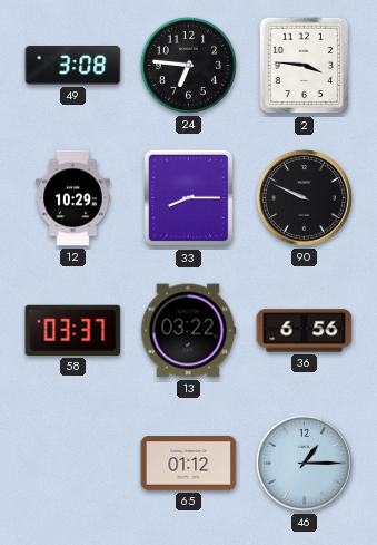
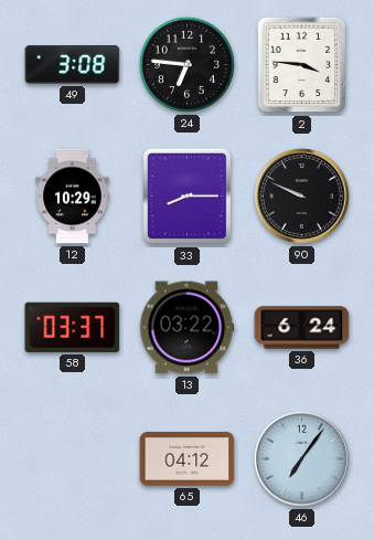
36: 6:56 -> 6:24
65: 01:12 -> 04:12
46: 1:15 -> 7:06
